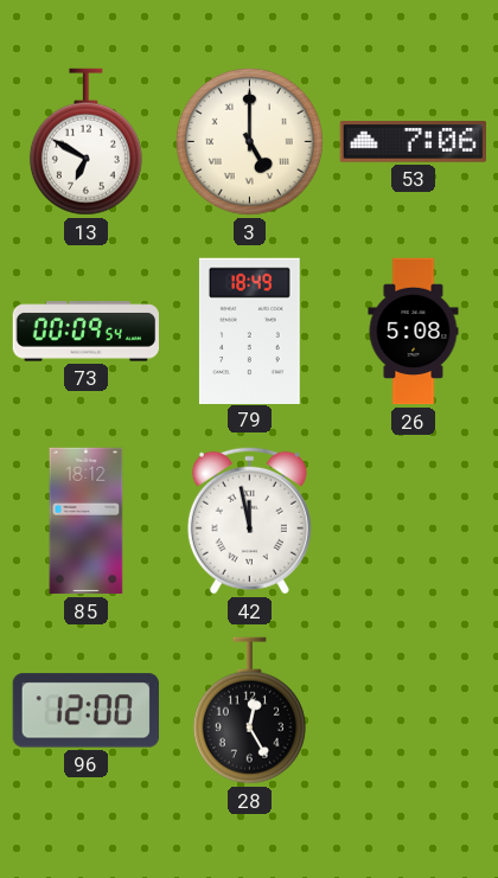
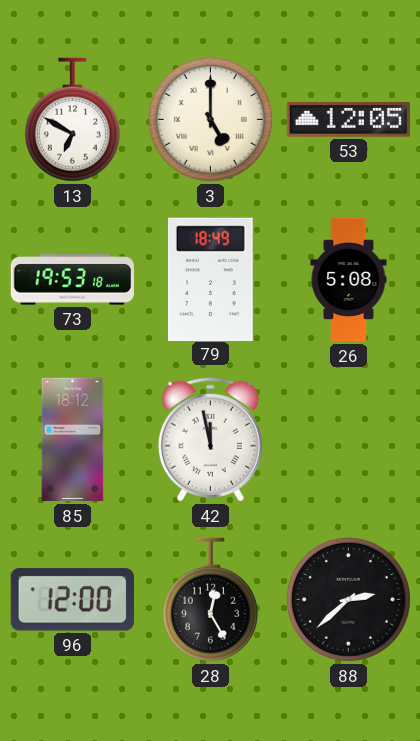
53: 7:06 -> 12:05
73: 00:09 -> 19:53
88: none -> 2:38
